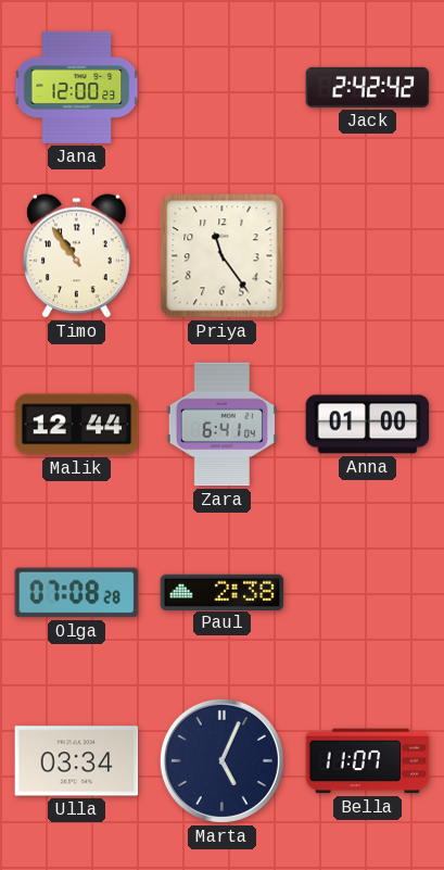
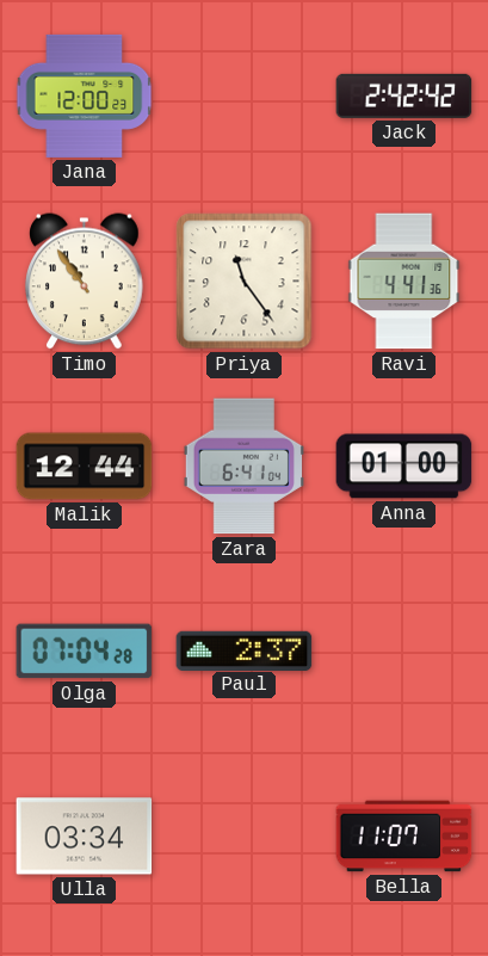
Ravi: none -> 4:41
Olga: 07:08 -> 07:04
Paul: 2:38 -> 2:37
Marta: 5:04 -> none
